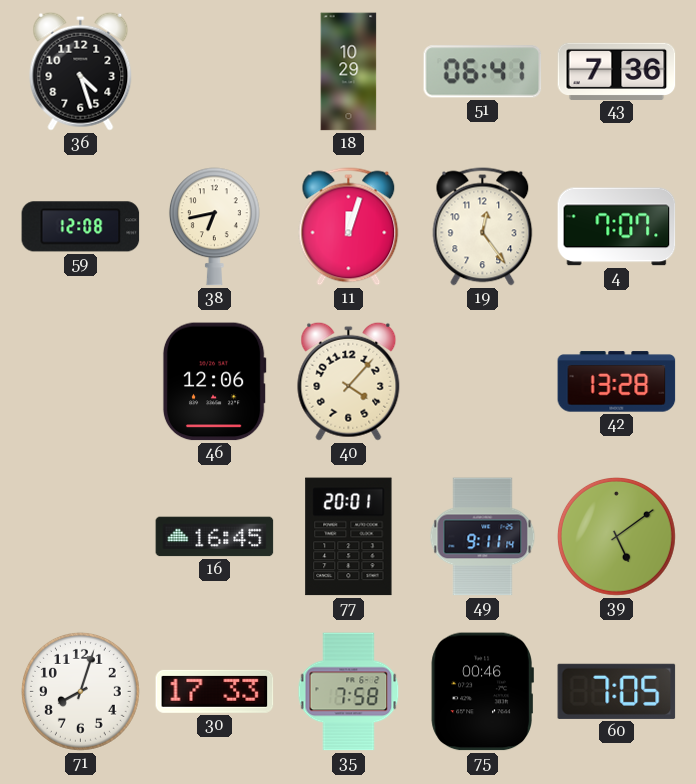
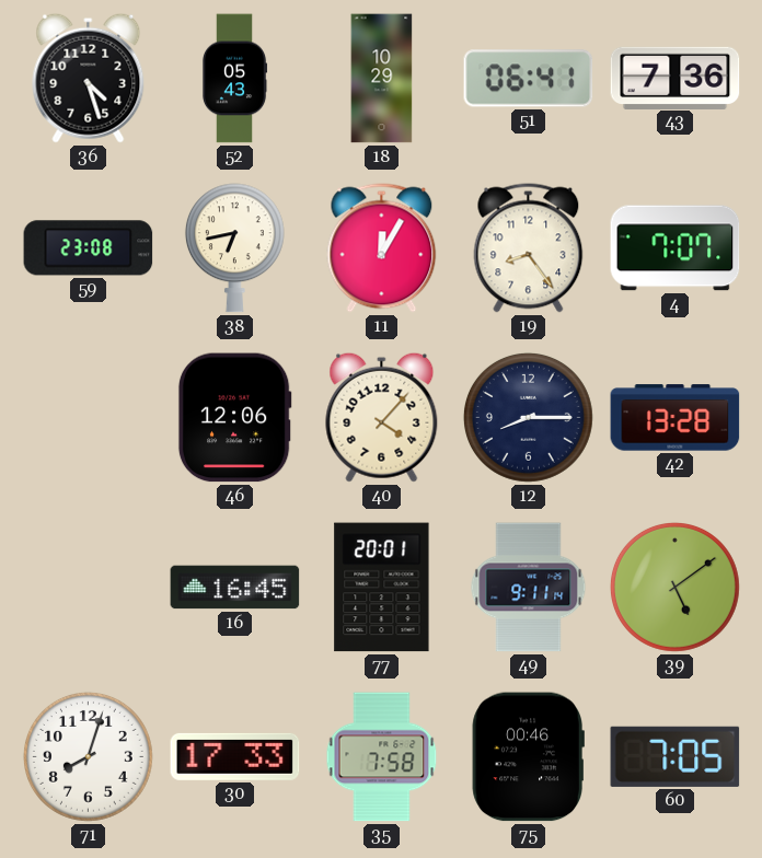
52: none -> 05:43
59: 12:08 -> 23:08
11: 12:03 -> 12:05
19: 12:24 -> 8:24
12: none -> 8:15
